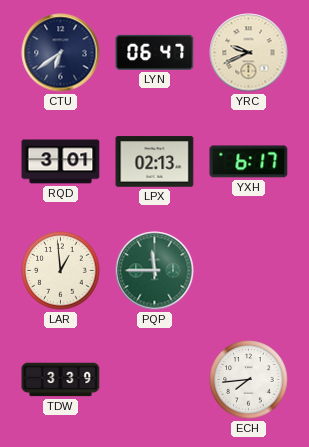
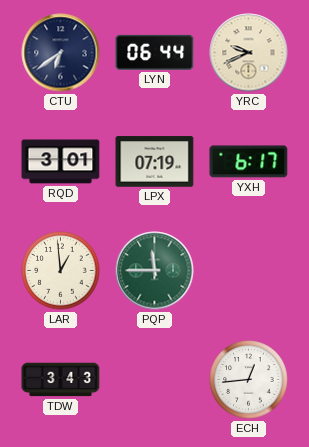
LYN: 06:47 -> 06:44
LPX: 02:13 -> 07:19
TDW: 3:39 -> 3:43
ECH: 7:44 -> 12:44
